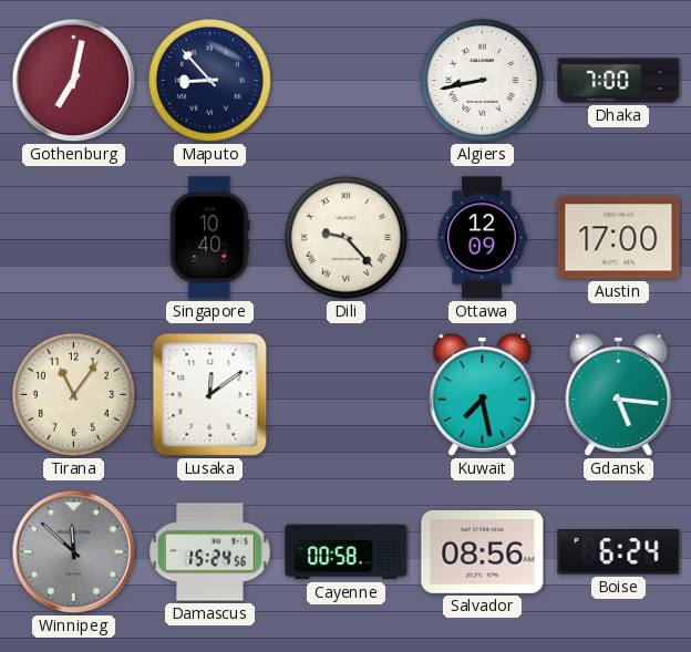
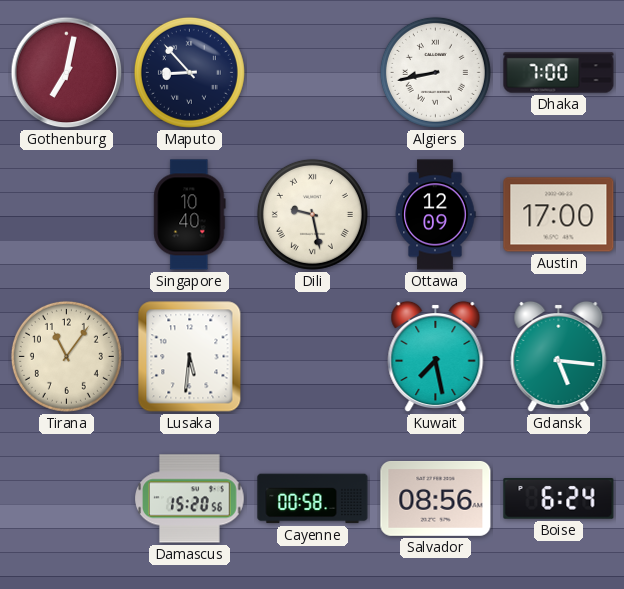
Dili: 9:23 -> 9:28
Lusaka: 12:09 -> 5:31
Winnipeg: 11:52 -> none
Damascus: 15:24 -> 15:20
